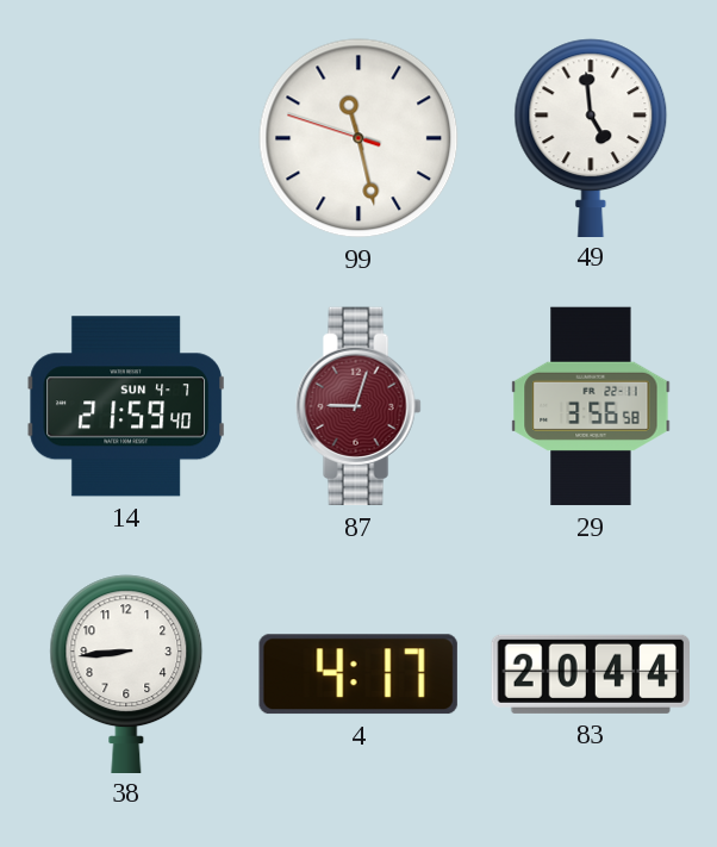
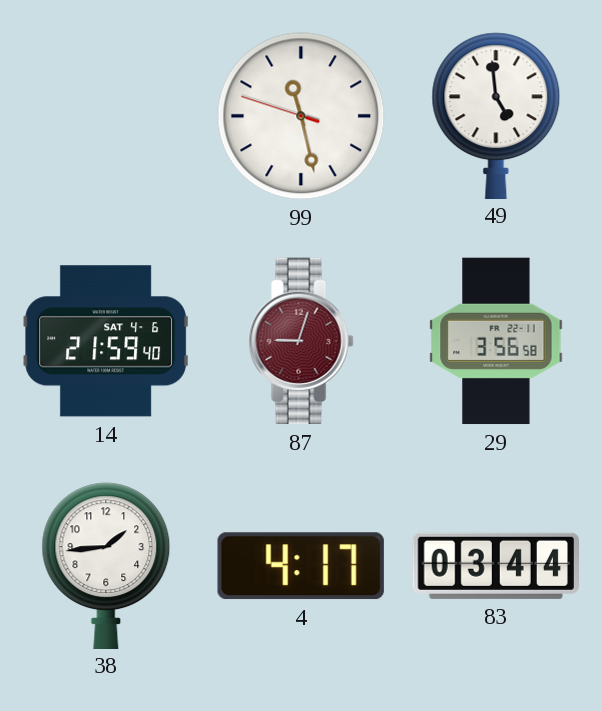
14 date: SUN 4-7 -> SAT 4-6
38: 8:44 -> 1:44
83: 20:44 -> 03:44
